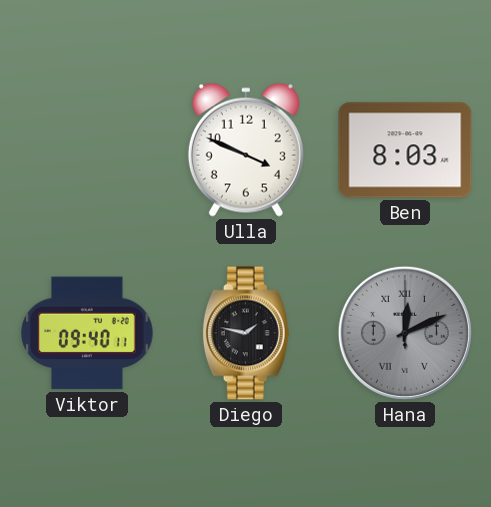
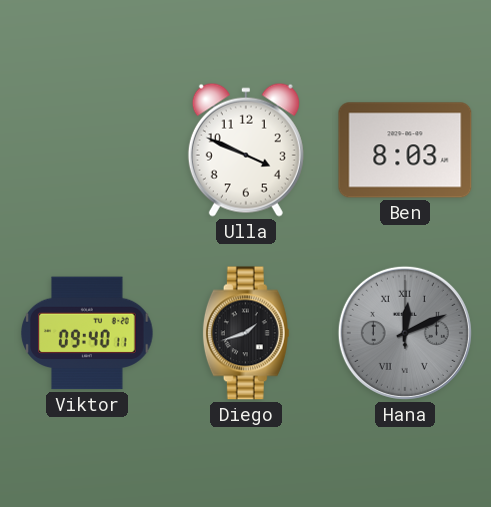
Diego: 1:47 -> 1:42
